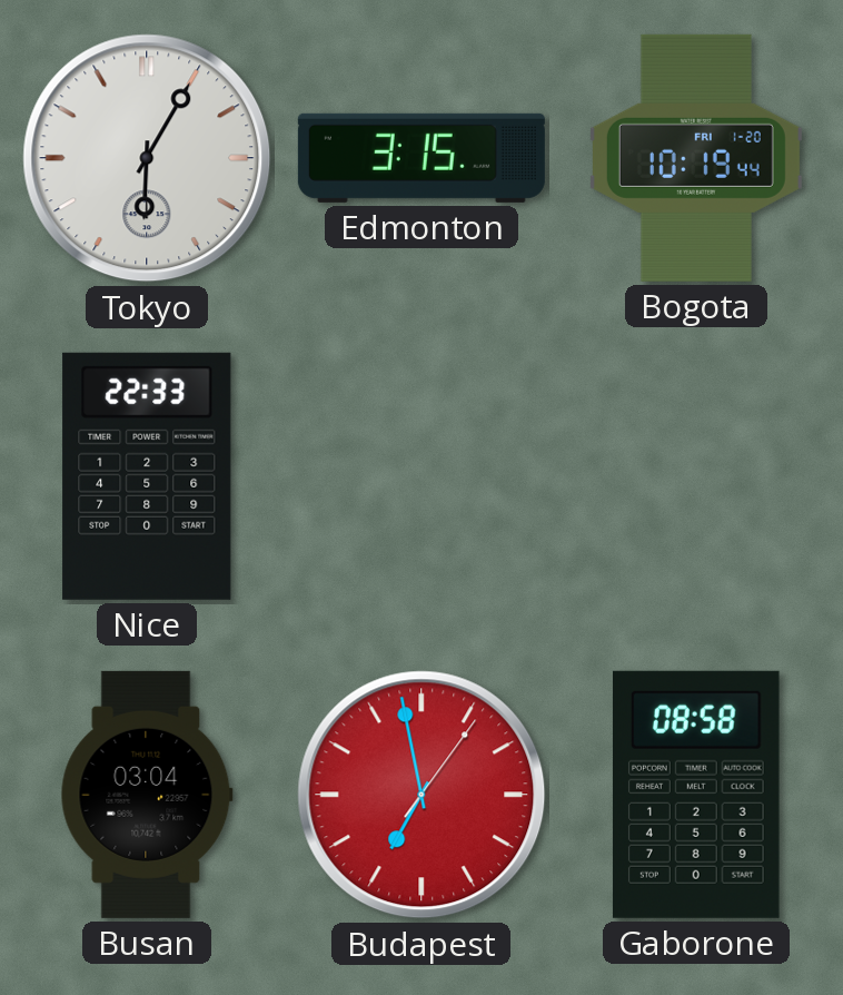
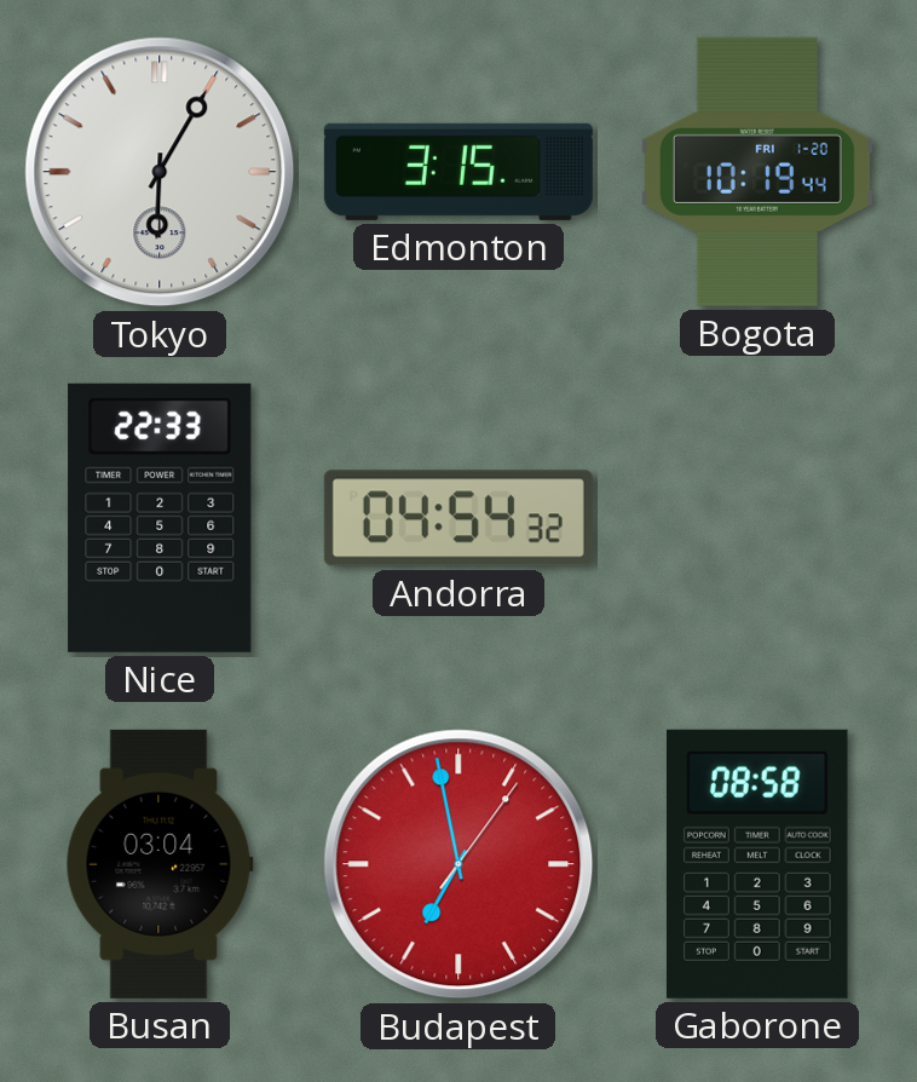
Andorra: none -> 04:54
